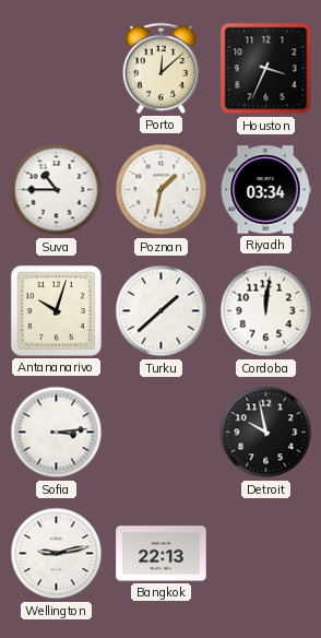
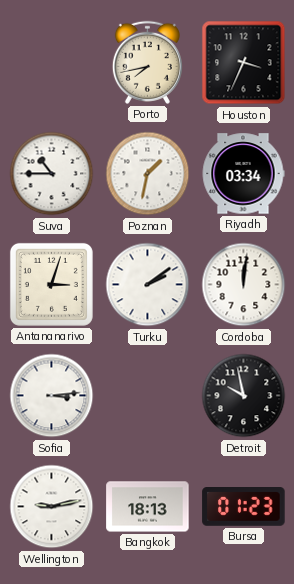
Porto: 12:08 -> 7:43
Antananarivo: 10:03 -> 3:03
Turku: 1:38 -> 2:09
Bangkok: 22:13 -> 18:13
Bursa: none -> 01:23
